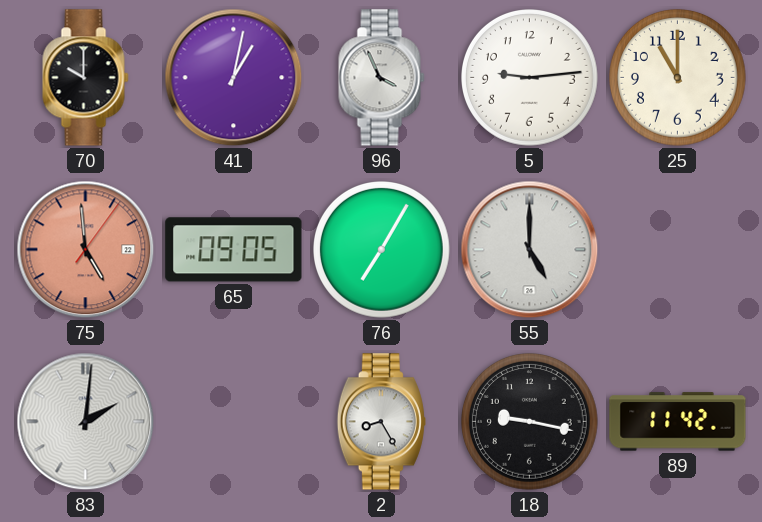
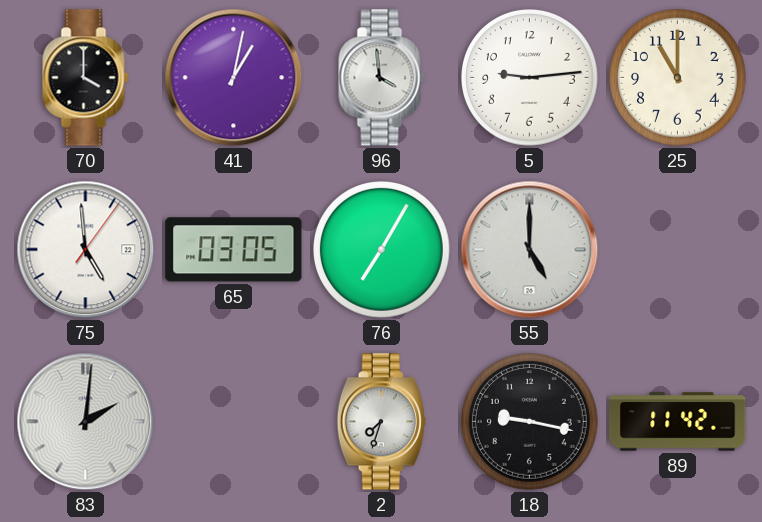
70: 10:00 -> 4:00
96: 3:56 -> 3:59
75 dial: salmon -> white
65: 09:05 -> 03:05
2: 8:25 -> 7:33
